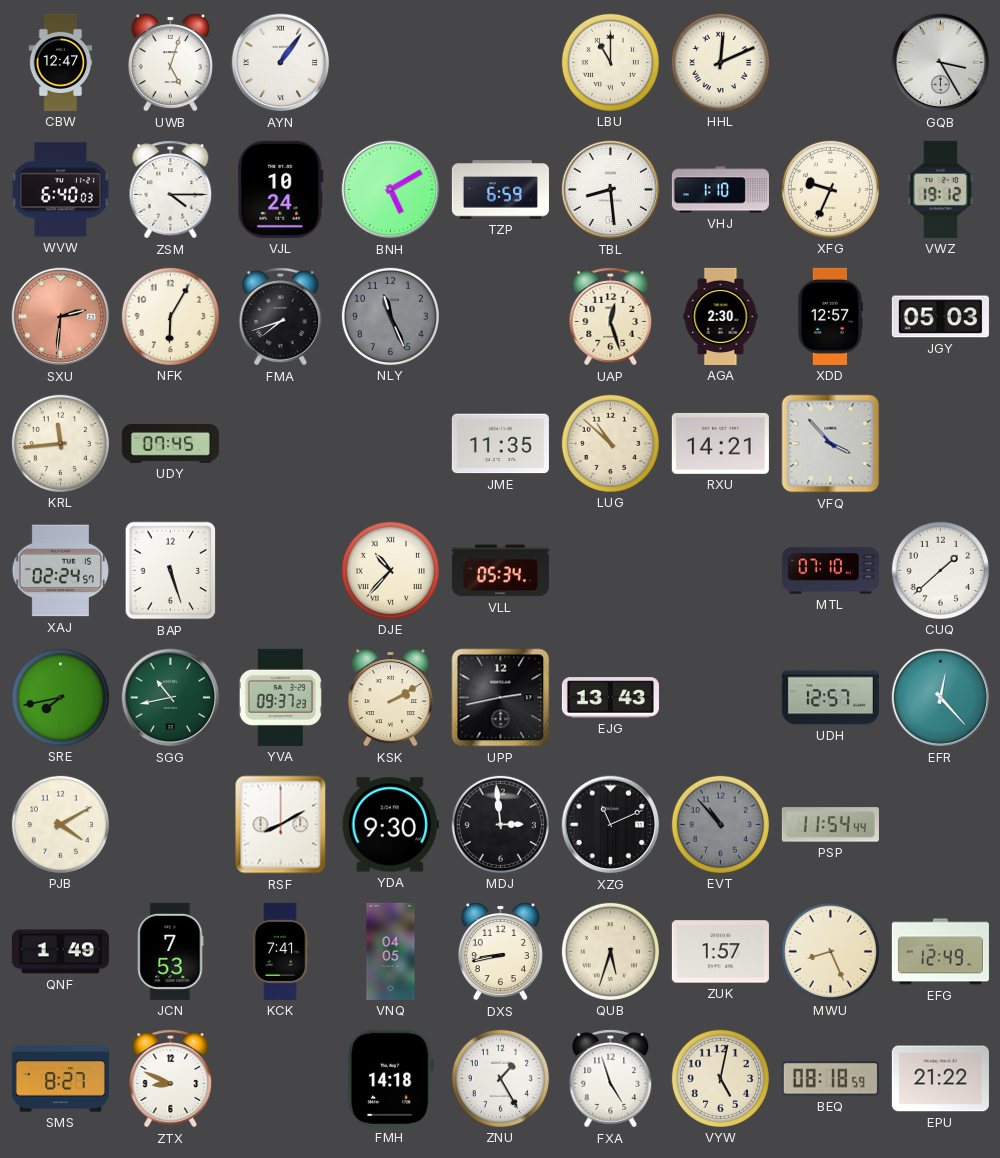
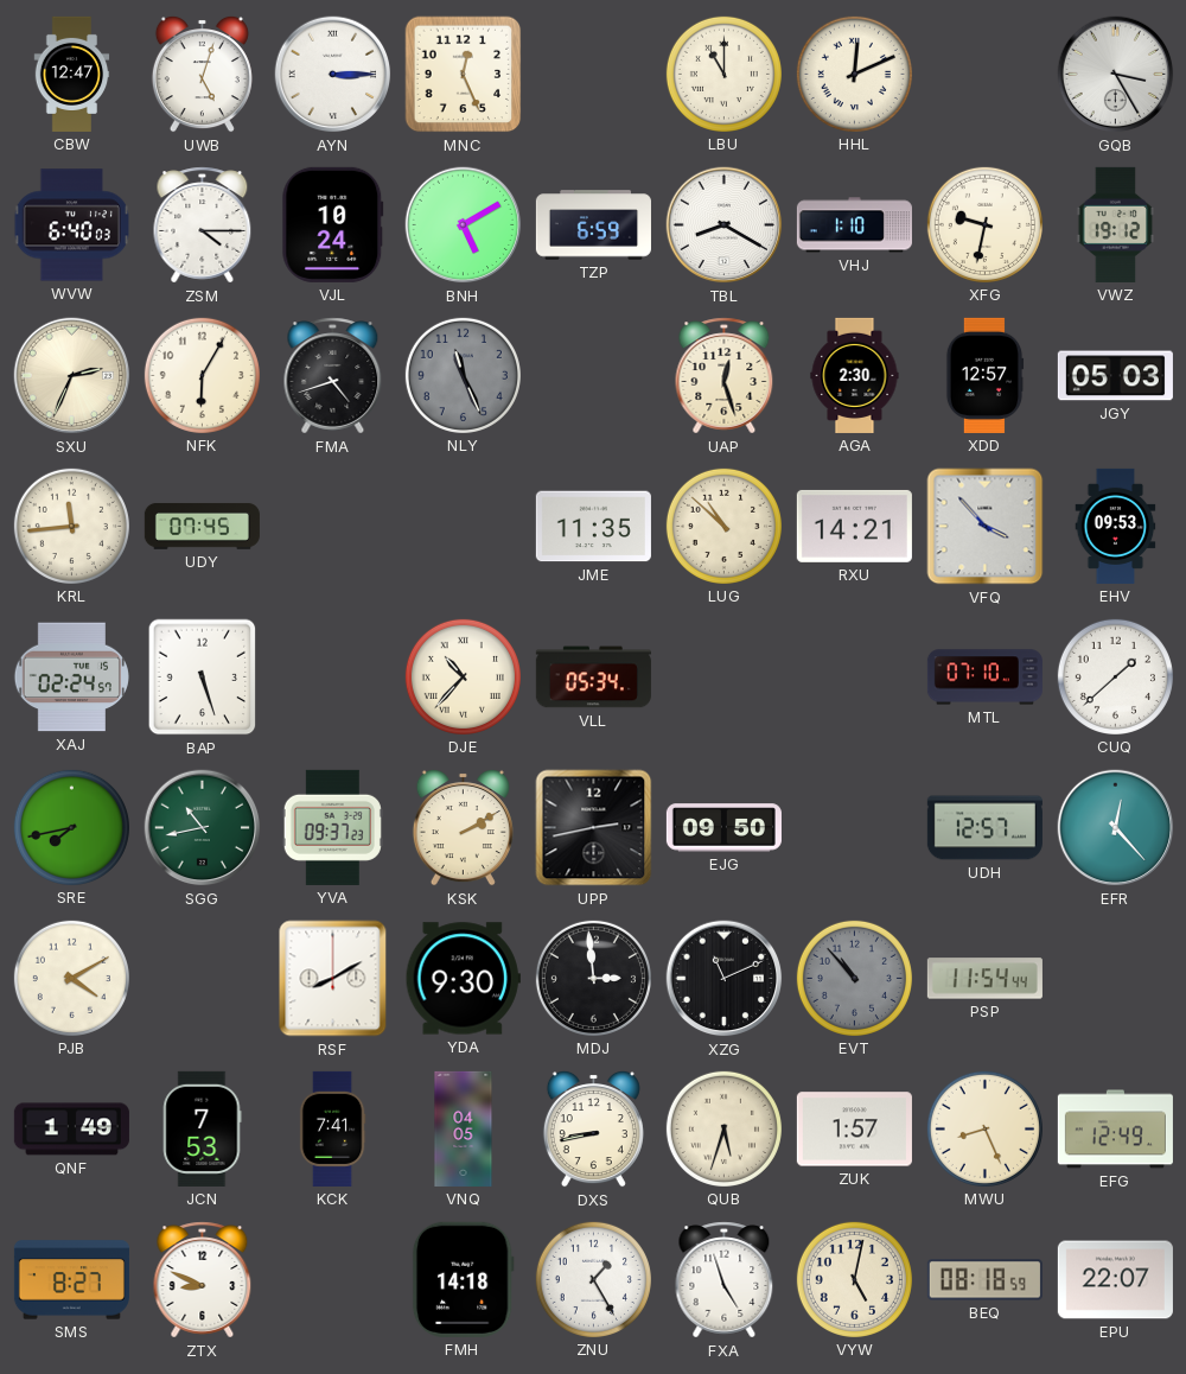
AYN: 1:06 -> 3:15
MNC: none -> 12:26
TBL: 8:29 -> 8:20
XFG: 9:34 -> 9:32
SXU: 2:31 -> 2:34
SXU dial: salmon -> cream
FMA: 7:42 -> 4:42
EHV: none -> 09:53
EJG: 13:43 -> 09:50
EPU: 21:22 -> 22:07
